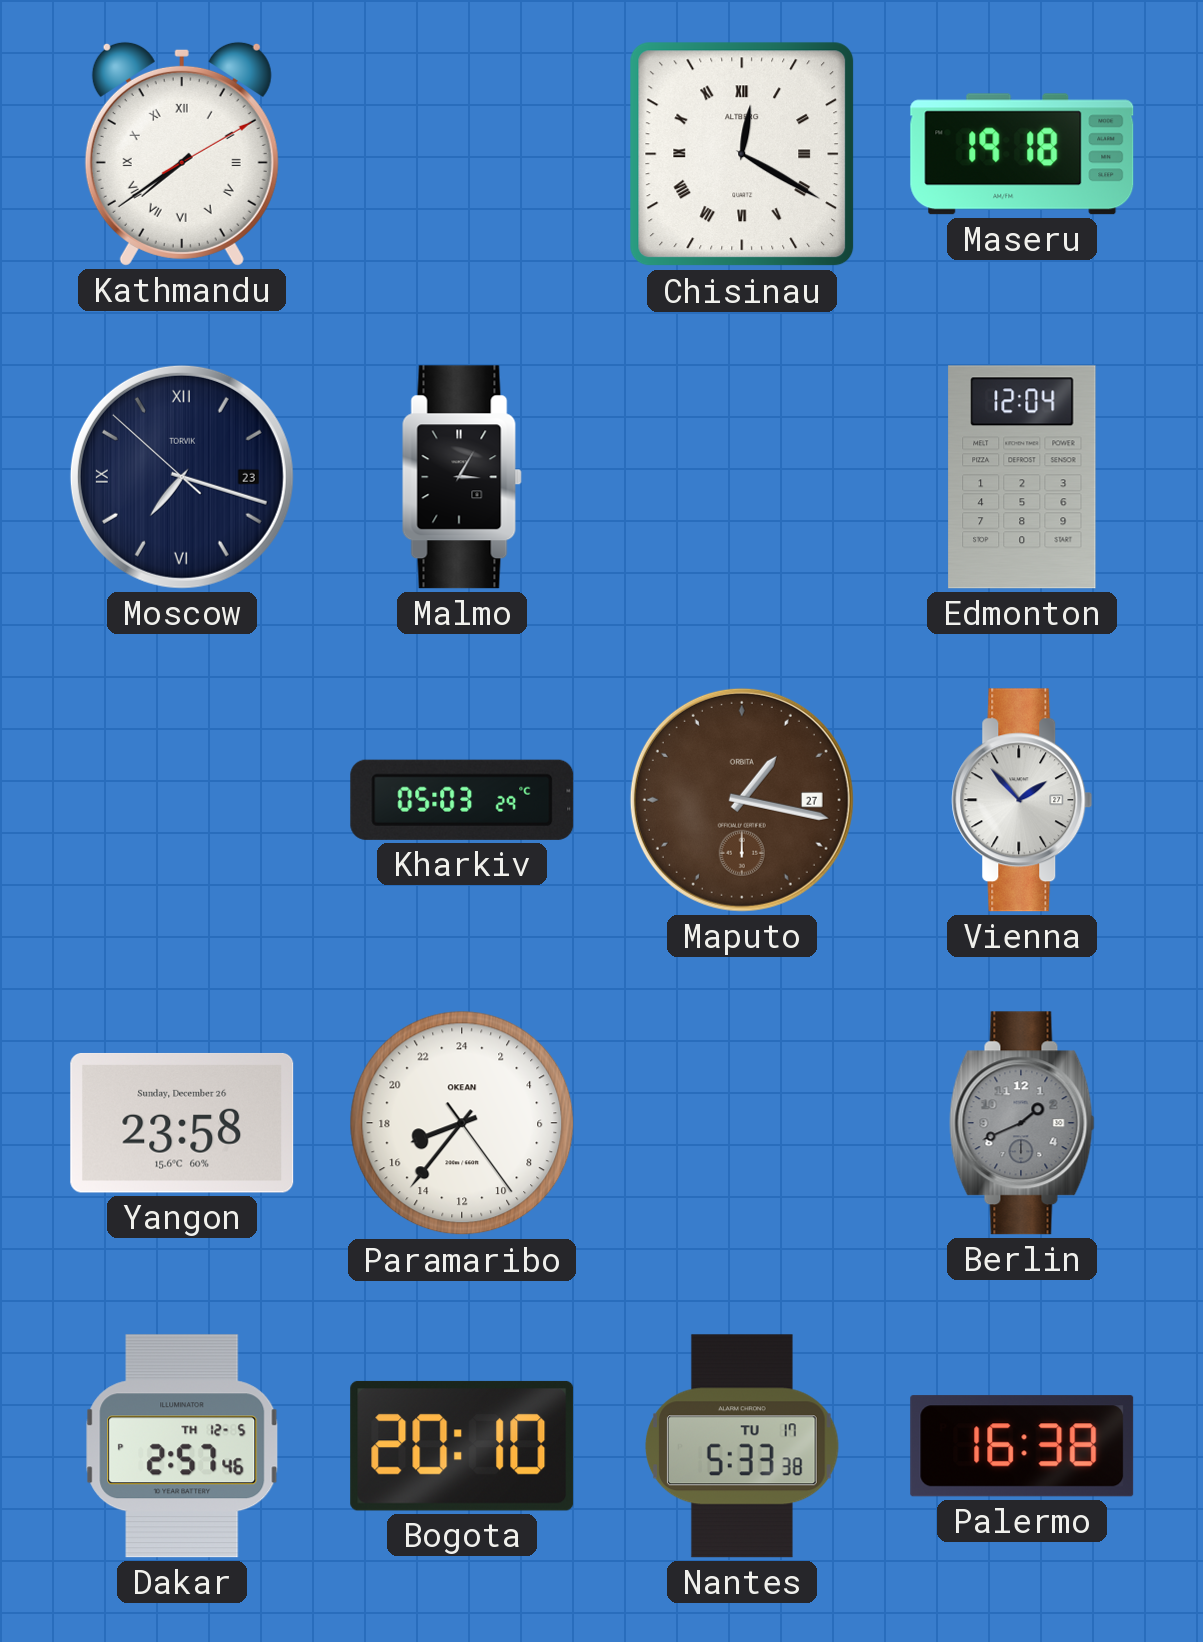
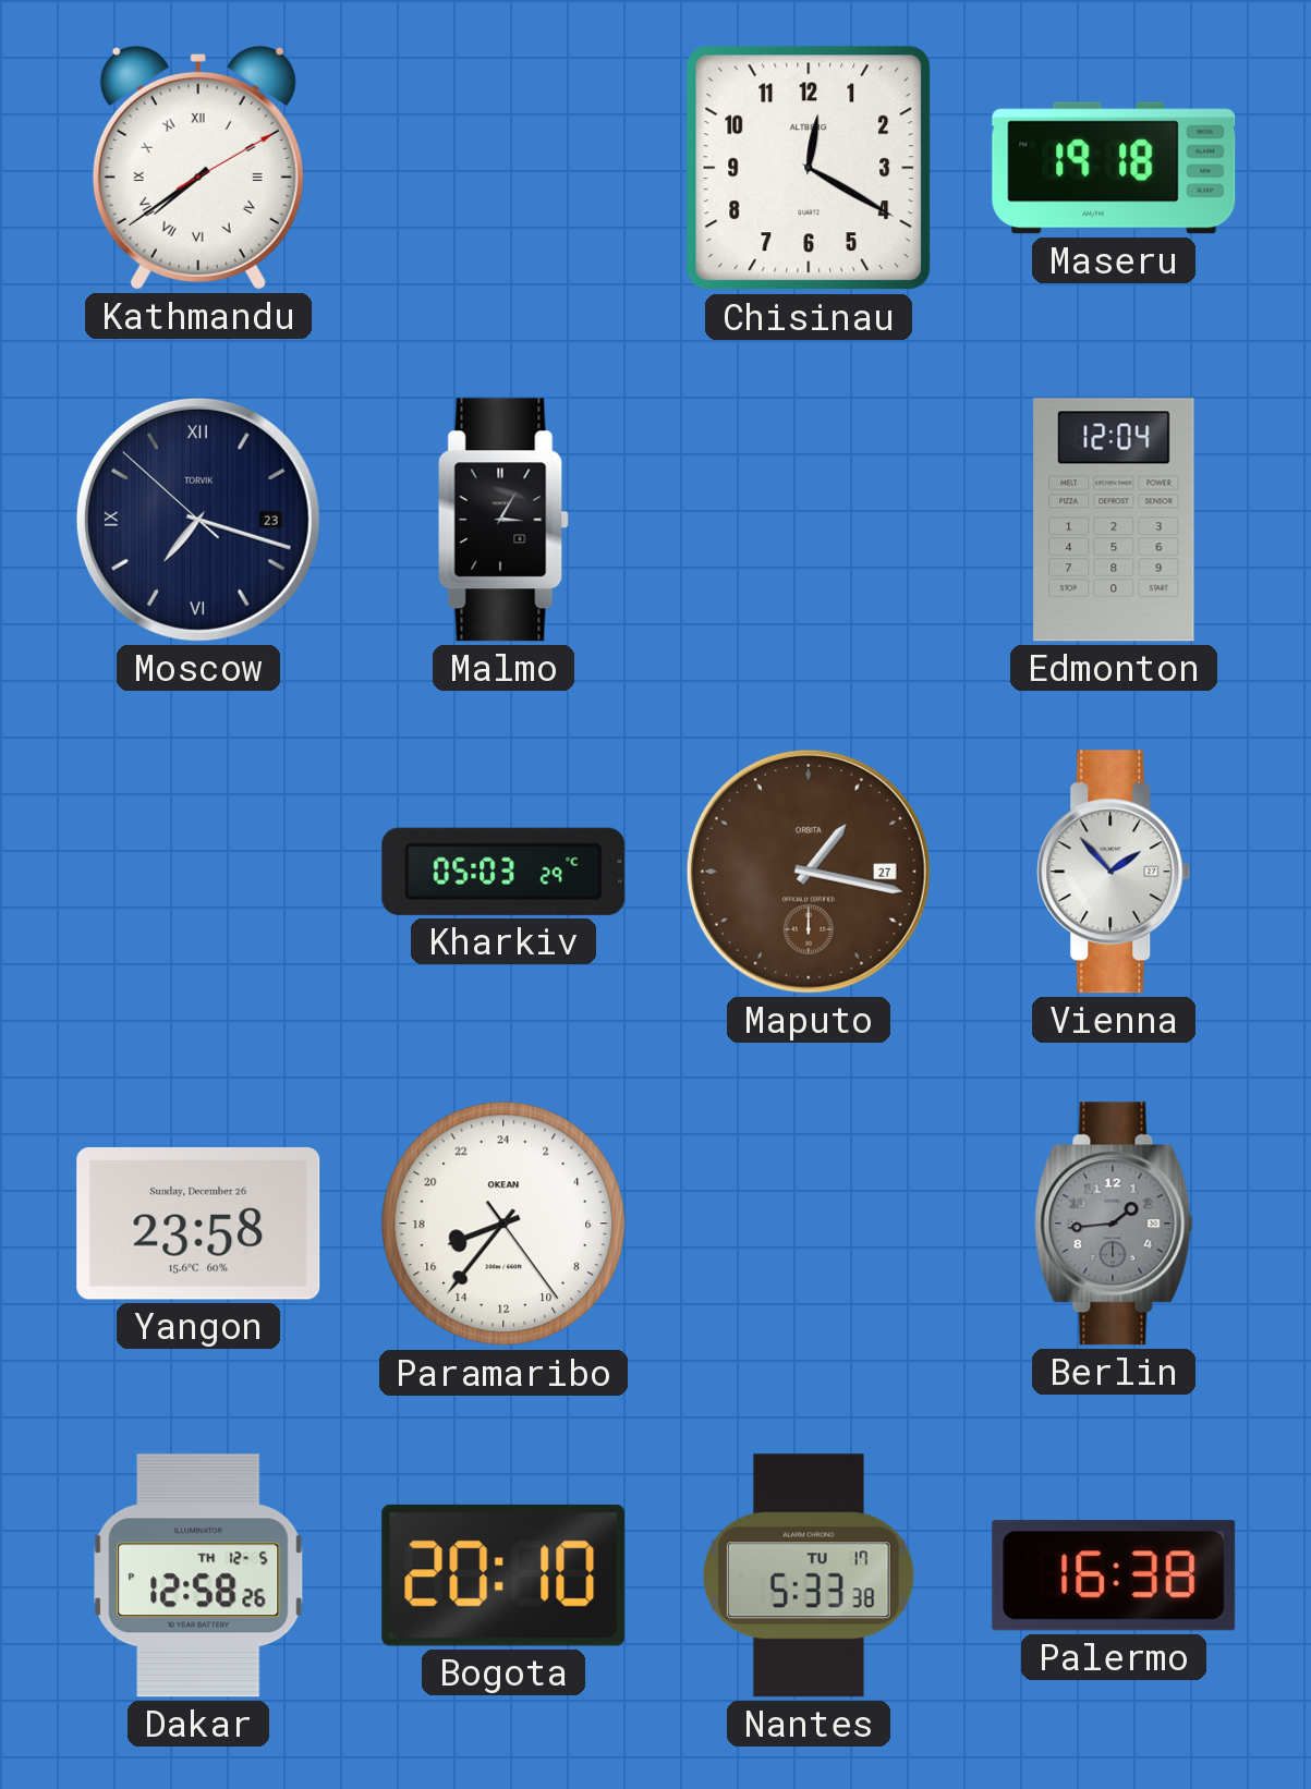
Chisinau numerals: Roman -> Arabic
Berlin: 1:41 -> 1:44
Dakar: 2:57 -> 12:58
